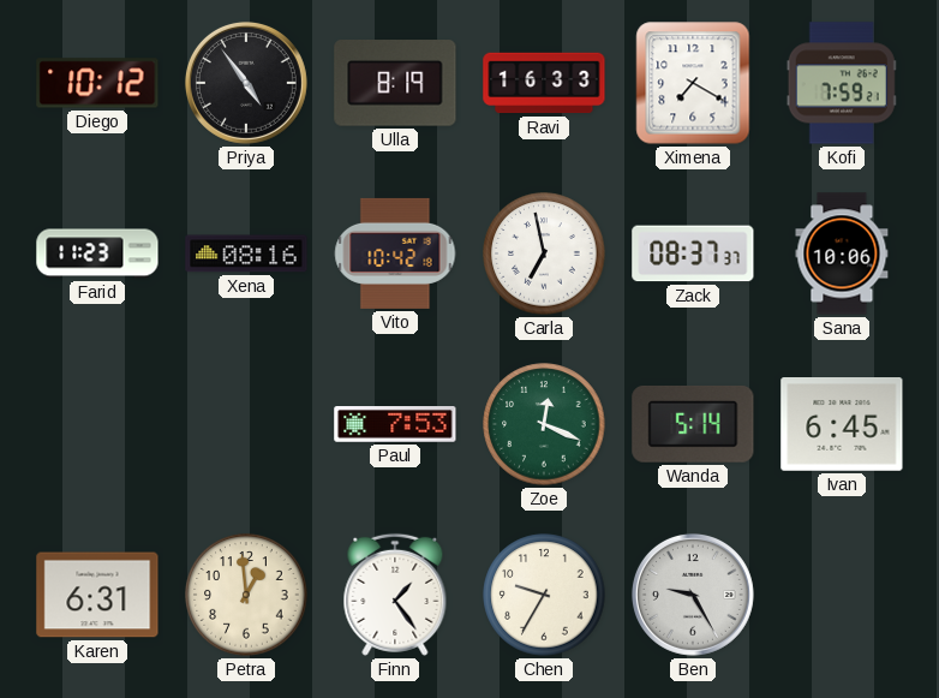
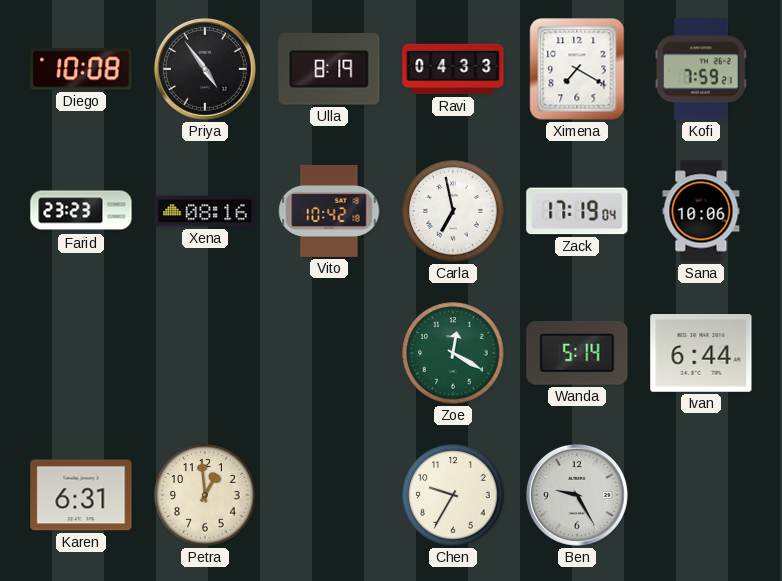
Diego: 10:12 -> 10:08
Ravi: 16:33 -> 04:33
Farid: 11:23 -> 23:23
Zack: 08:37 -> 17:19
Paul: 7:53 -> none
Zoe: 12:19 -> 12:20
Ivan: 6:45 -> 6:44
Finn: 1:24 -> none
